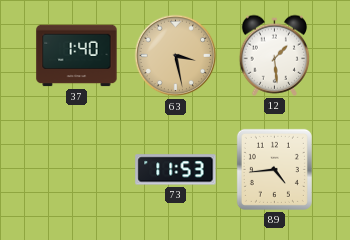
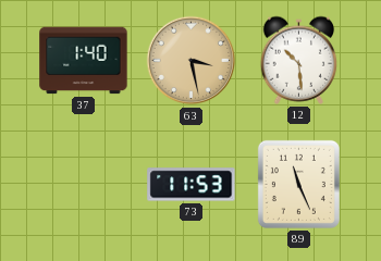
12: 1:29 -> 10:29
89: 4:44 -> 11:26
